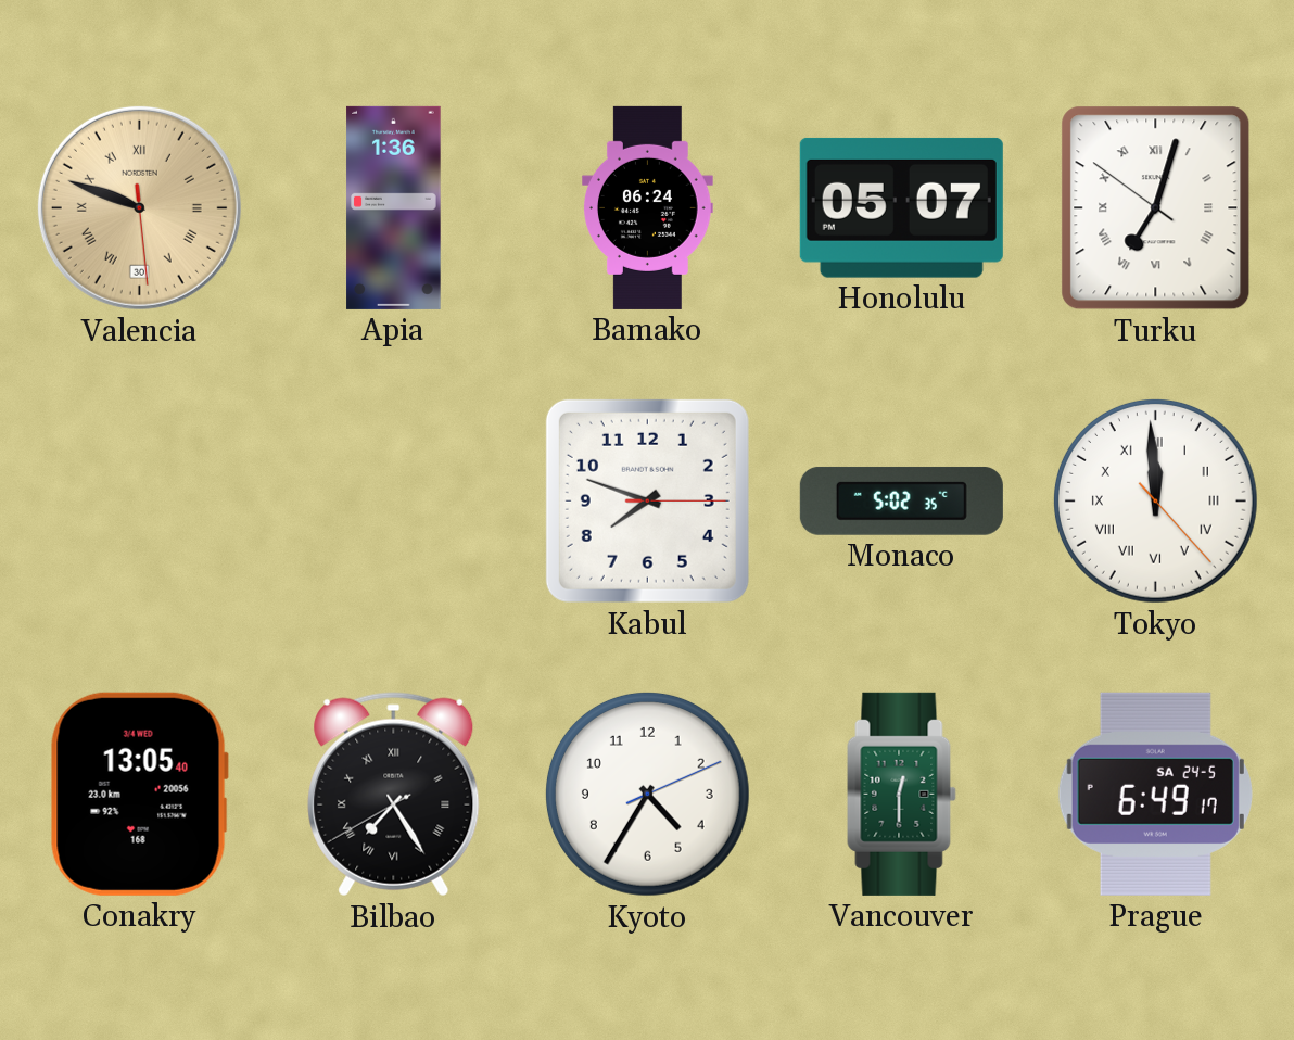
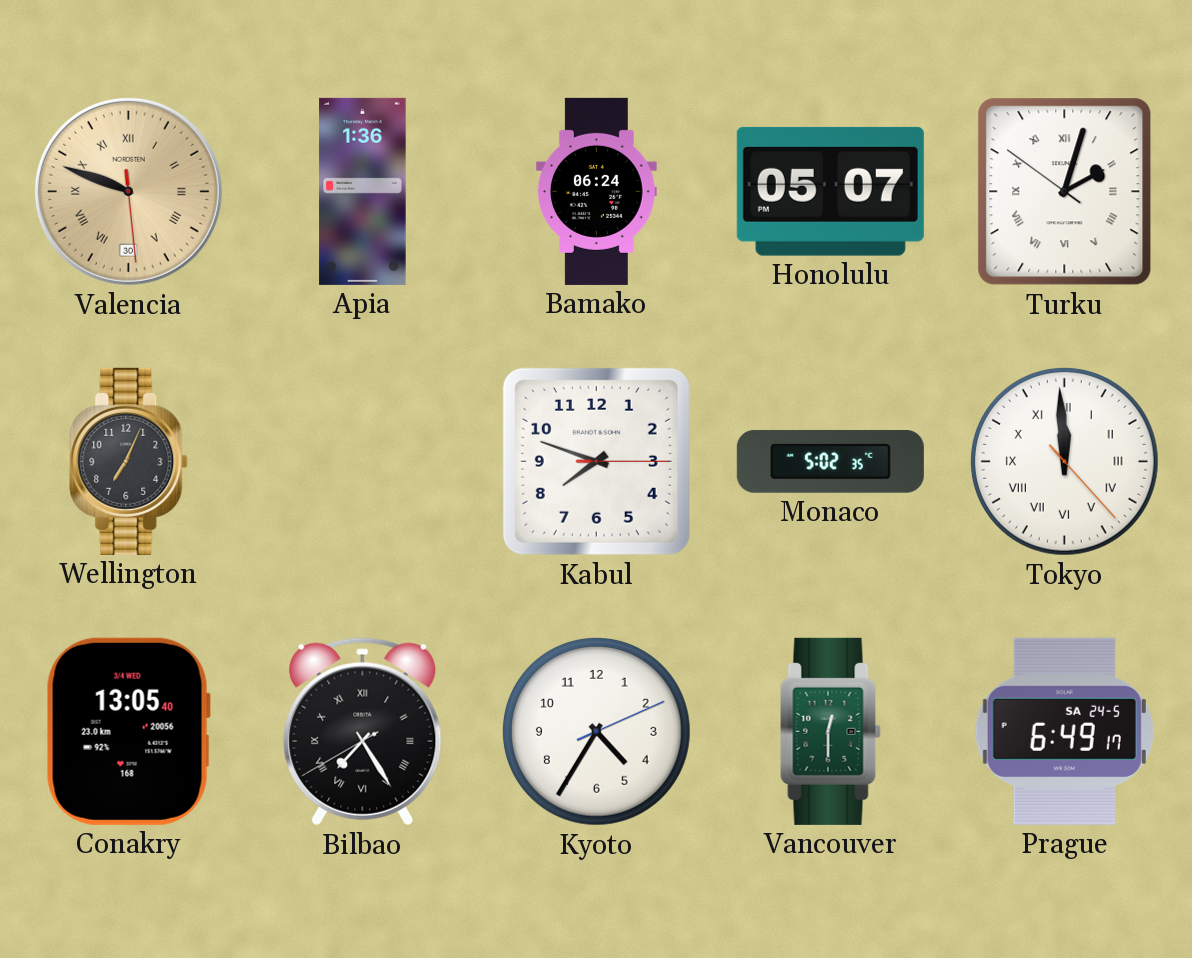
Turku: 7:02 -> 2:02
Wellington: none -> 7:04
